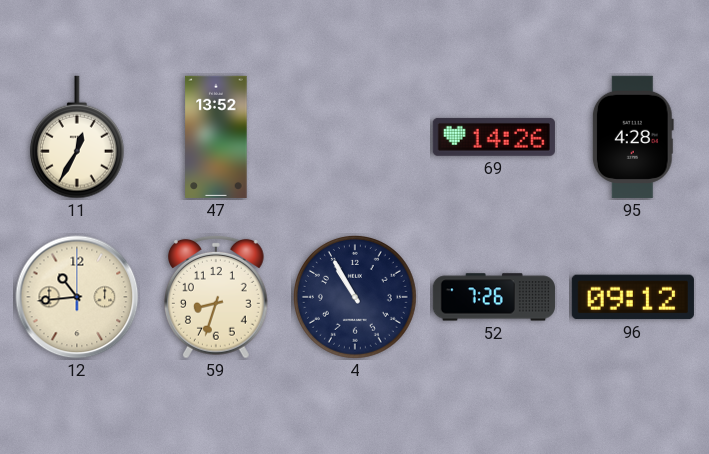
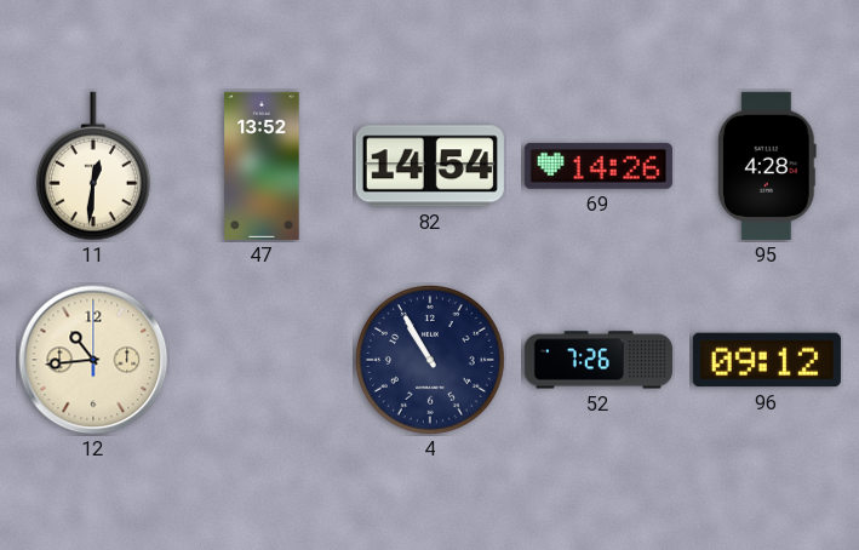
11: 12:35 -> 12:31
82: none -> 14:54
59: 8:33 -> none
